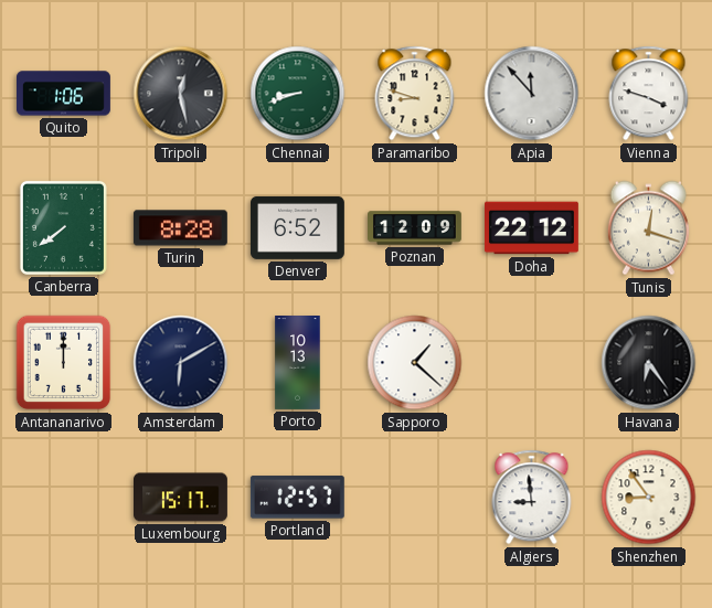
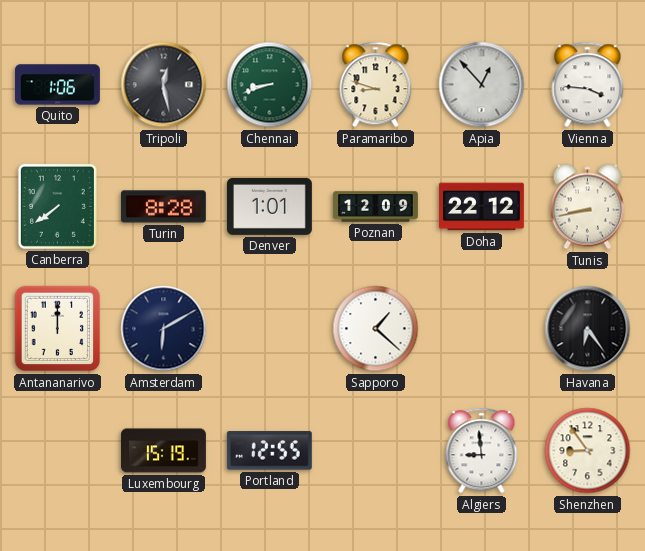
Apia: 11:53 -> 12:53
Vienna: 3:48 -> 3:46
Denver: 6:52 -> 1:01
Tunis: 12:18 -> 8:43
Porto: 10:13 -> none
Luxembourg: 15:17 -> 15:19
Portland: 12:57 -> 12:55
